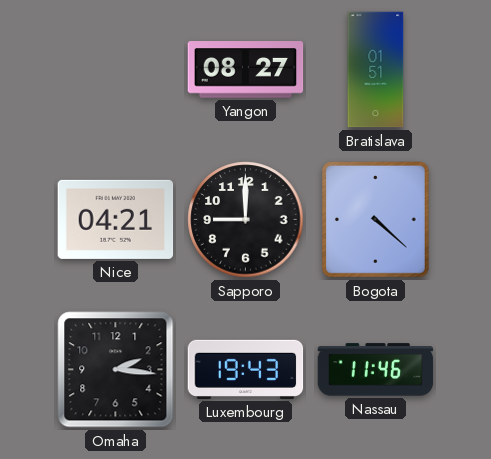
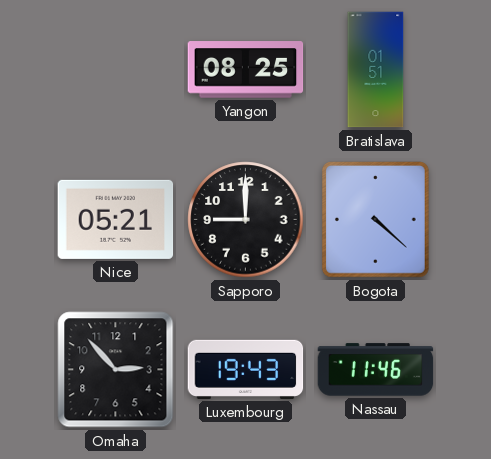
Yangon: 08:27 -> 08:25
Nice: 04:21 -> 05:21
Omaha: 2:16 -> 2:53
